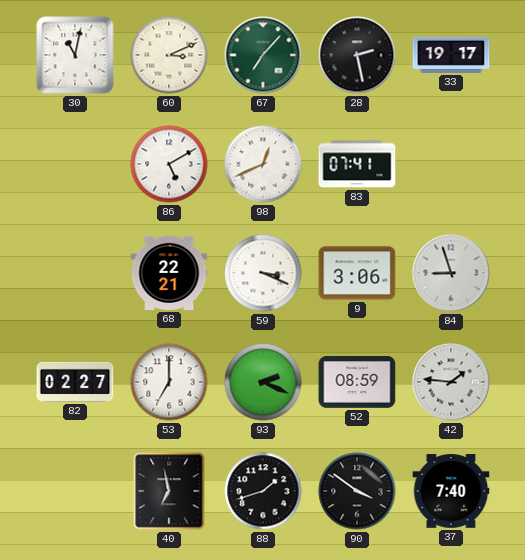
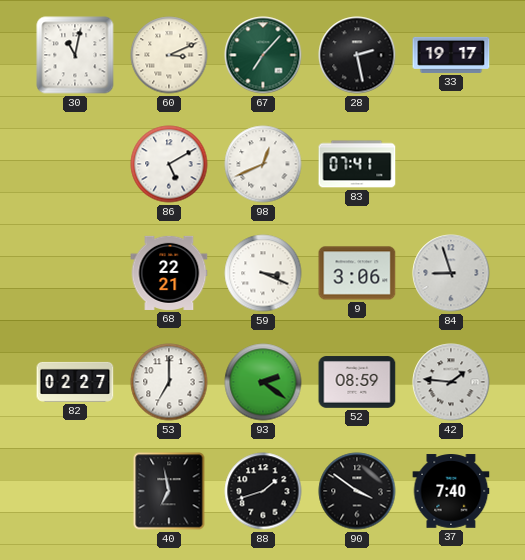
93: 2:19 -> 2:21
